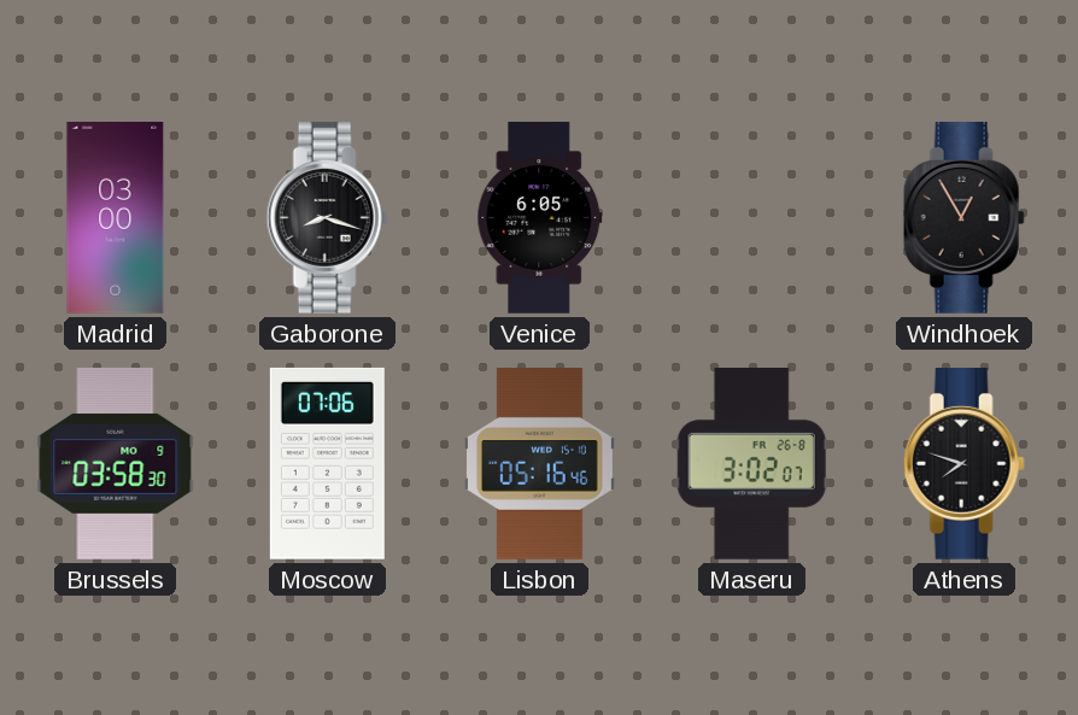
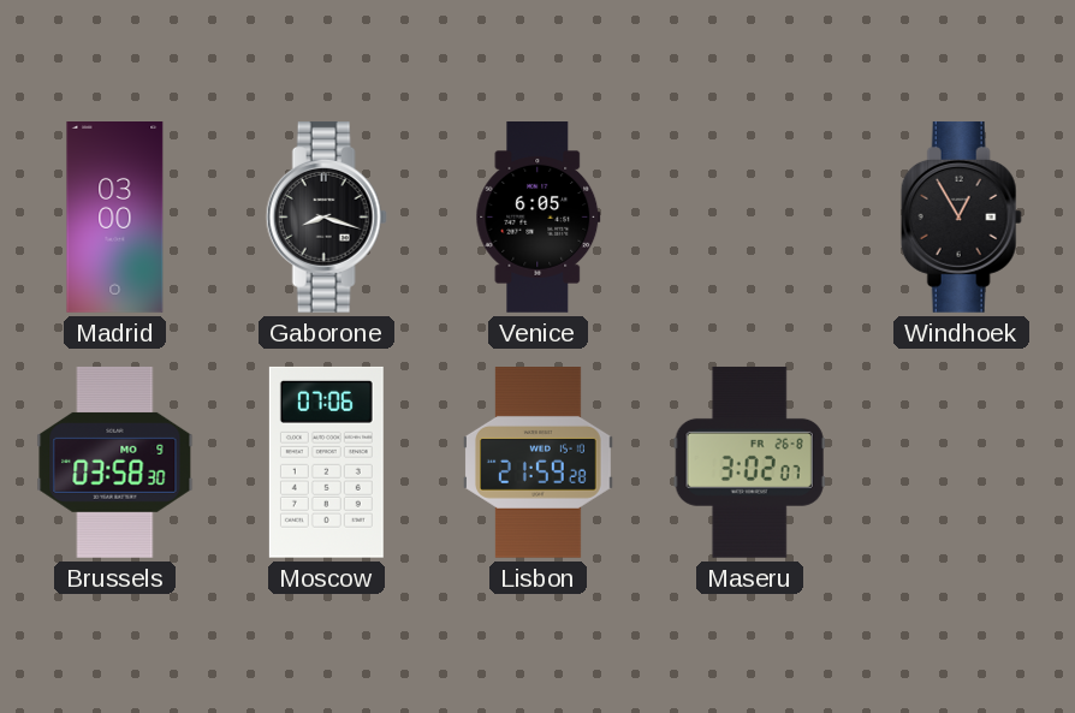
Lisbon: 05:16 -> 21:59
Athens: 7:48 -> none
